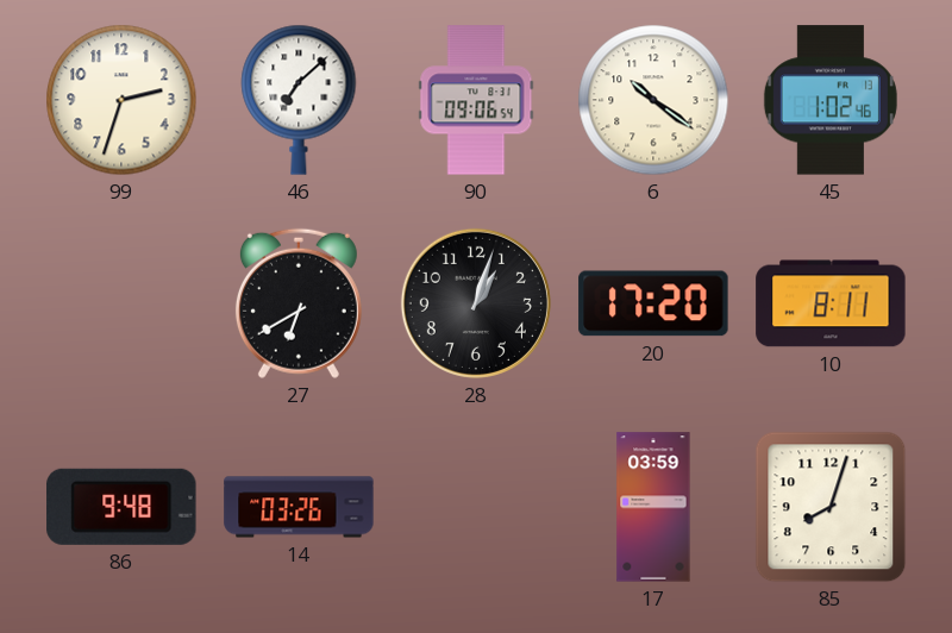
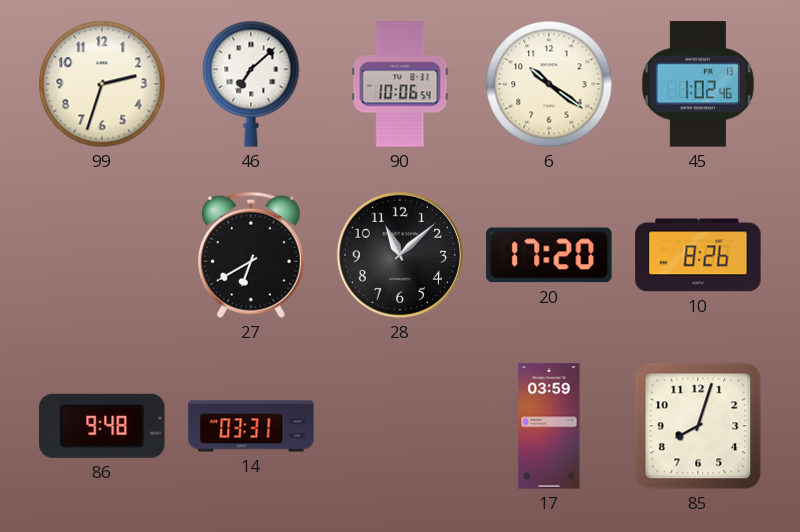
90: 09:06 -> 10:06
28: 1:03 -> 11:08
10: 8:11 -> 8:26
14: 03:26 -> 03:31
